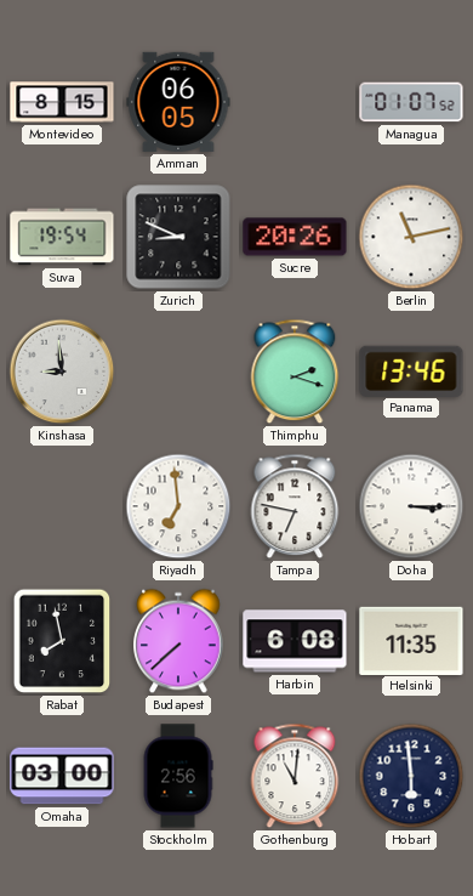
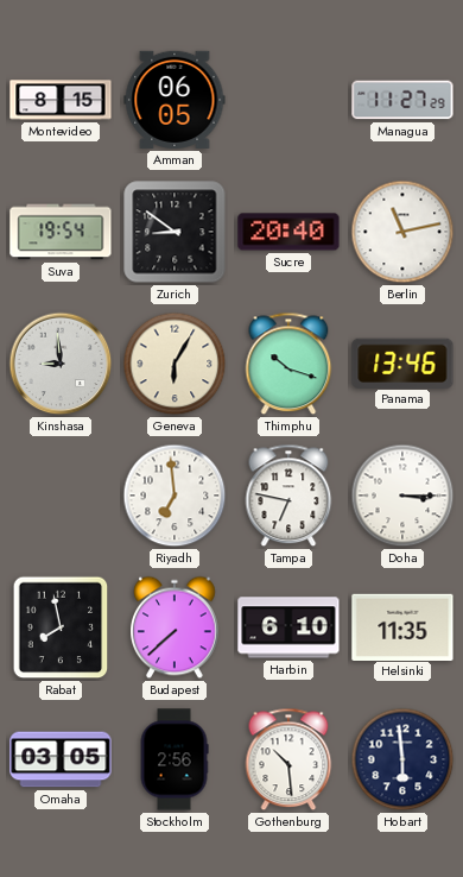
Managua: 01:07 -> 11:27
Zurich: 8:49 -> 8:51
Sucre: 20:26 -> 20:40
Geneva: none -> 6:05
Thimphu: 2:18 -> 10:18
Harbin: 6:08 -> 6:10
Omaha: 03:00 -> 03:05
Gothenburg: 11:01 -> 10:29
